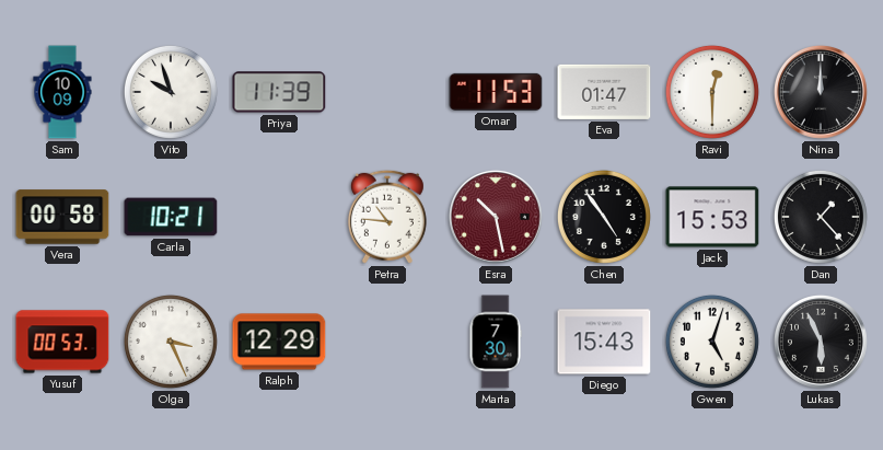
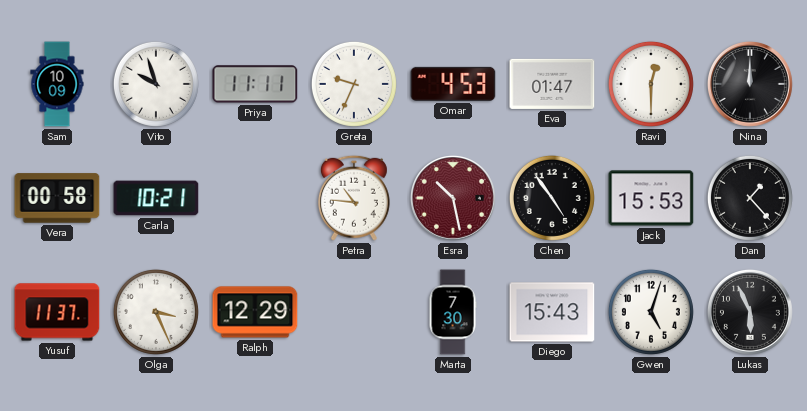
Priya: 11:39 -> 11:11
Greta: none -> 9:34
Omar: 11:53 -> 4:53
Yusuf: 00:53 -> 11:37
